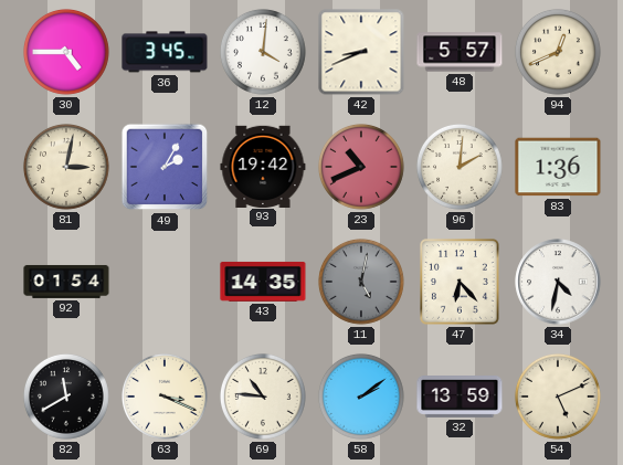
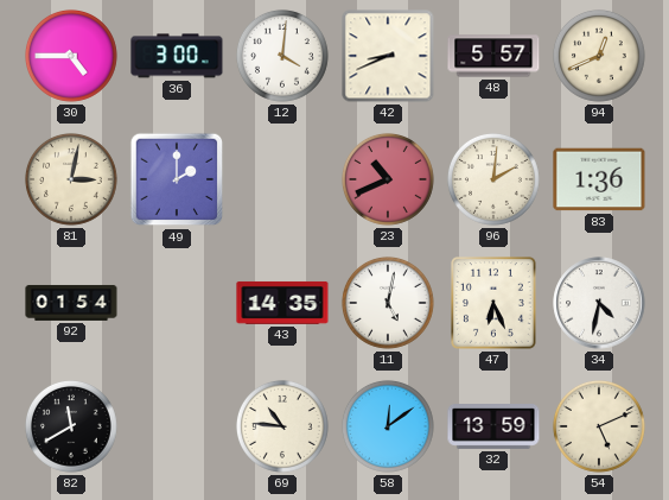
36: 3:45 -> 3:00
49: 2:05 -> 2:00
93: 19:42 -> none
11 dial: grey -> white
47: 6:23 -> 6:26
63: 3:19 -> none
58: 2:09 -> 12:09
